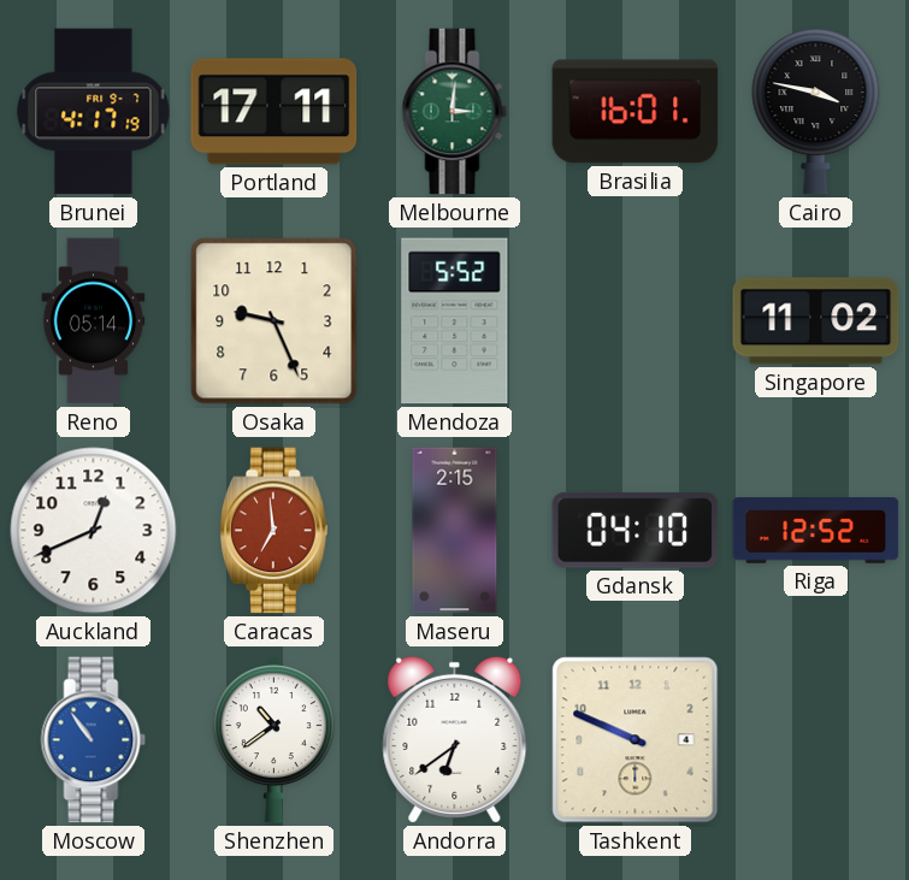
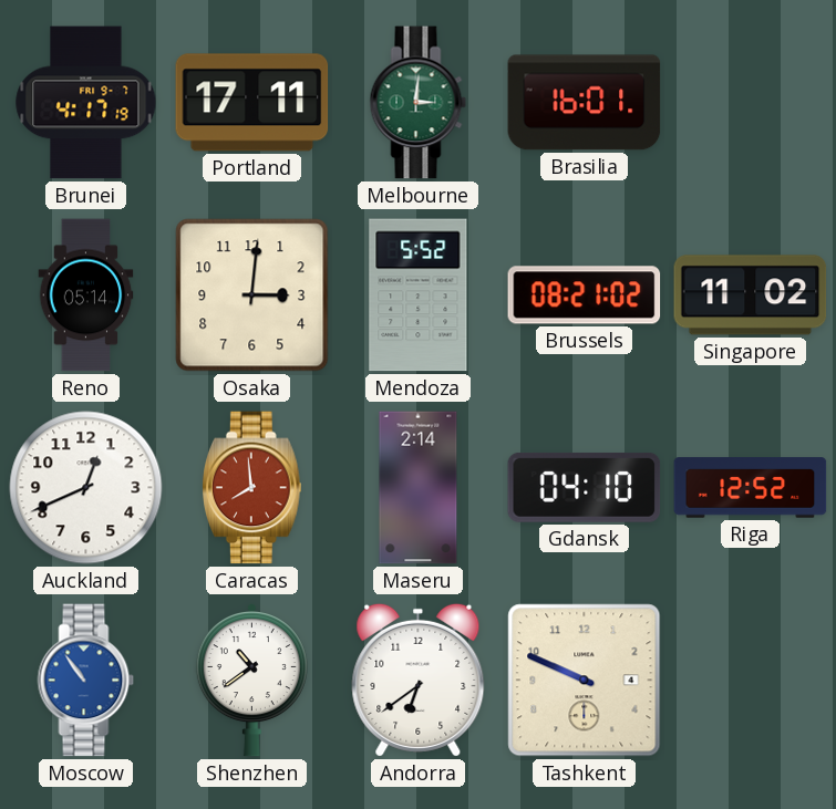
Cairo: 3:47 -> none
Osaka: 9:26 -> 3:01
Brussels: none -> 08:21
Caracas: 6:59 -> 7:59
Maseru: 2:15 -> 2:14
